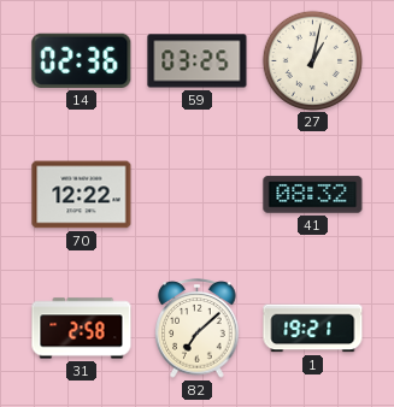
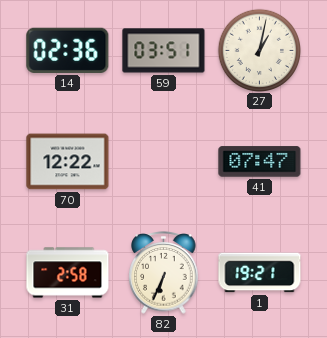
59: 03:25 -> 03:51
41: 08:32 -> 07:47
82: 7:08 -> 6:34
